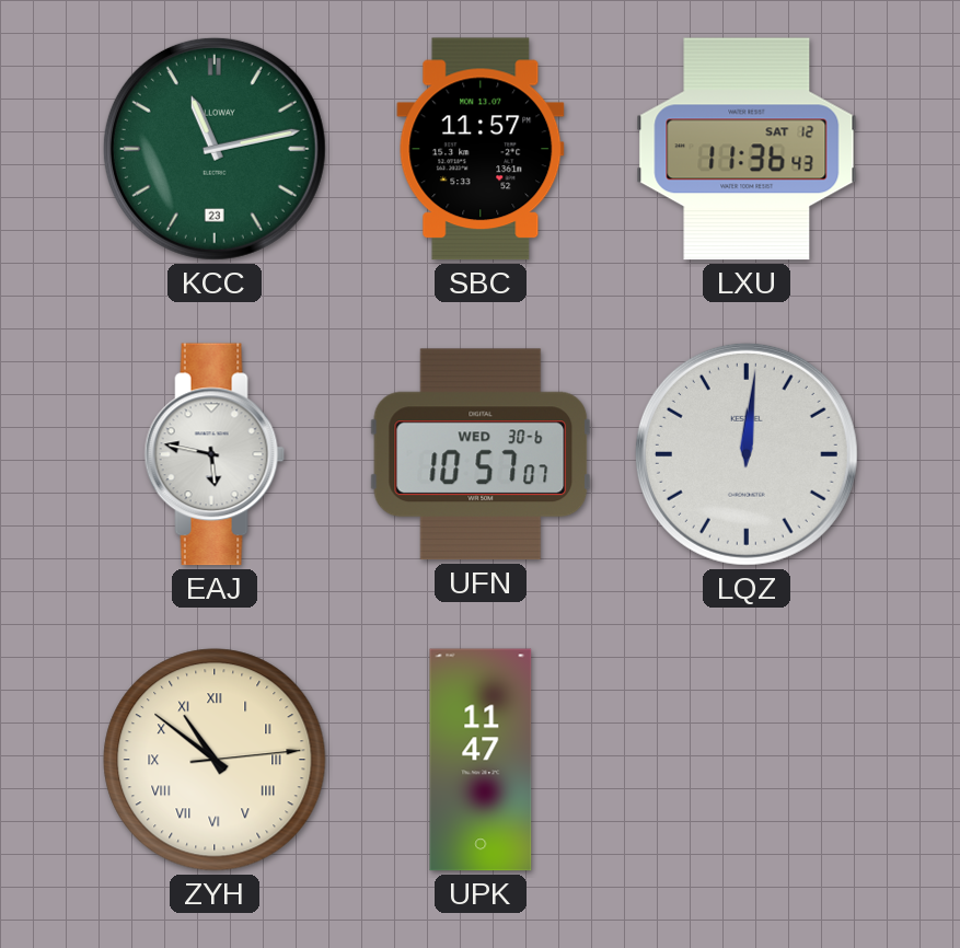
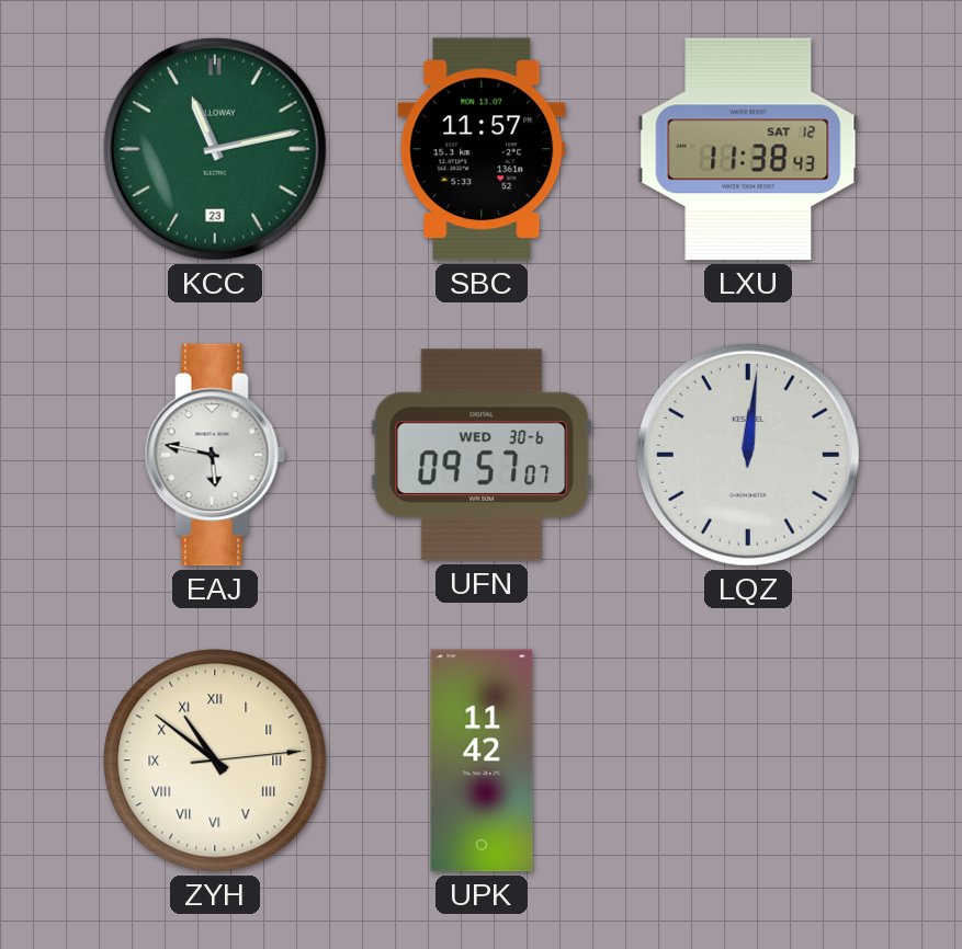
LXU: 11:36 -> 11:38
UFN: 10:57 -> 09:57
UPK: 11:47 -> 11:42
